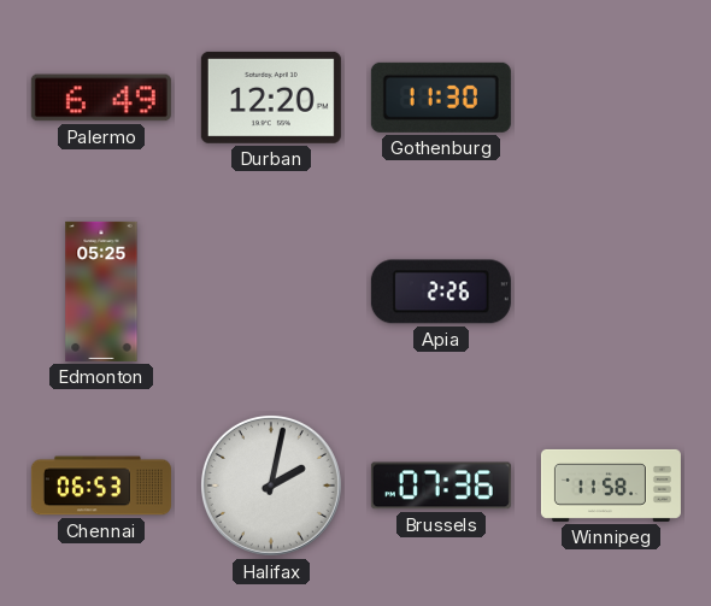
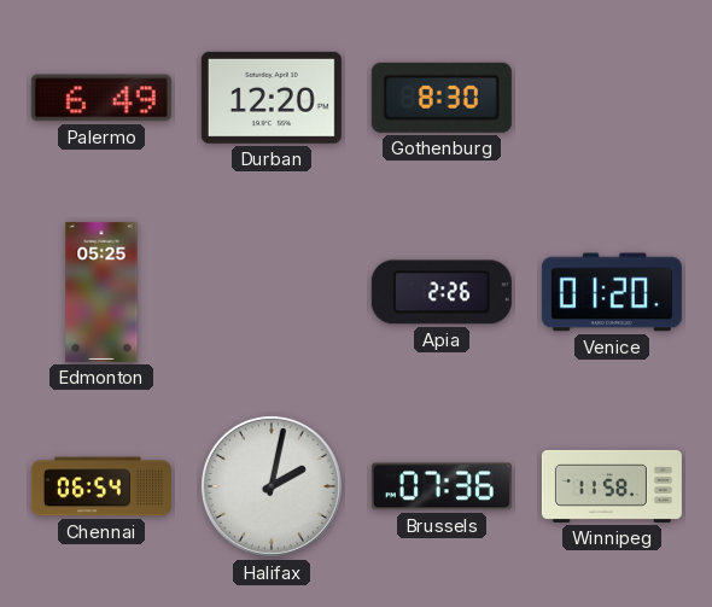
Gothenburg: 11:30 -> 8:30
Venice: none -> 01:20
Chennai: 06:53 -> 06:54
